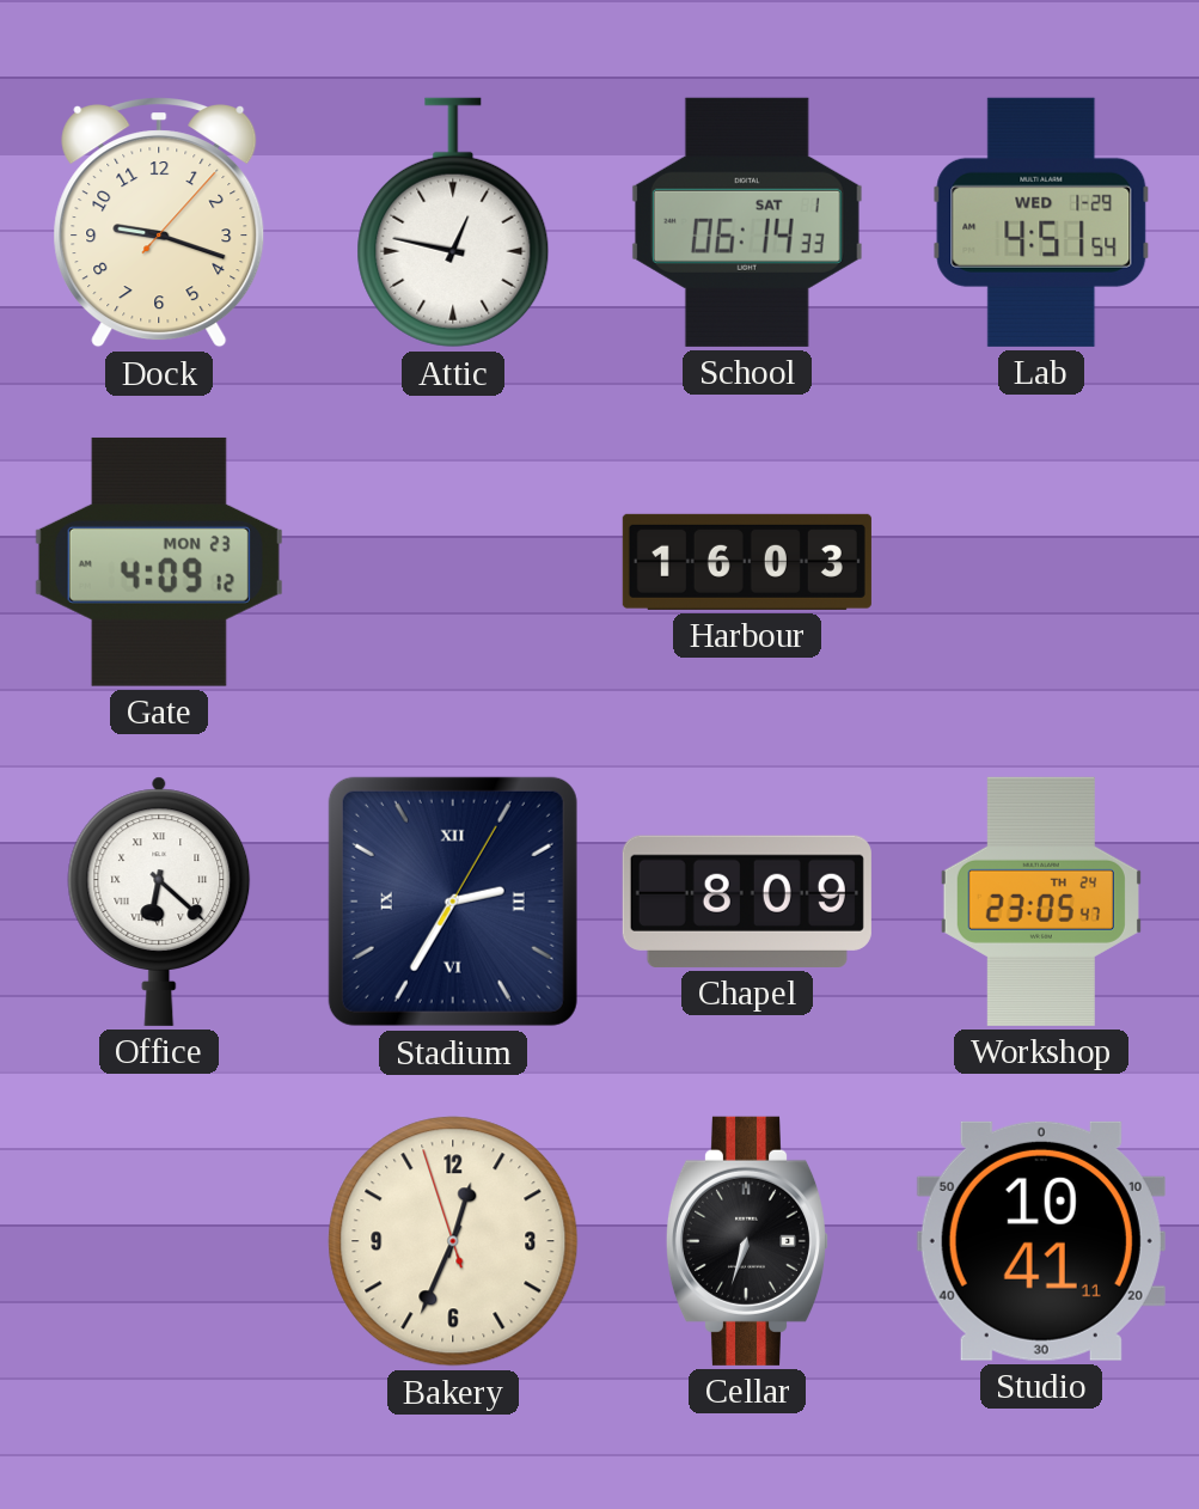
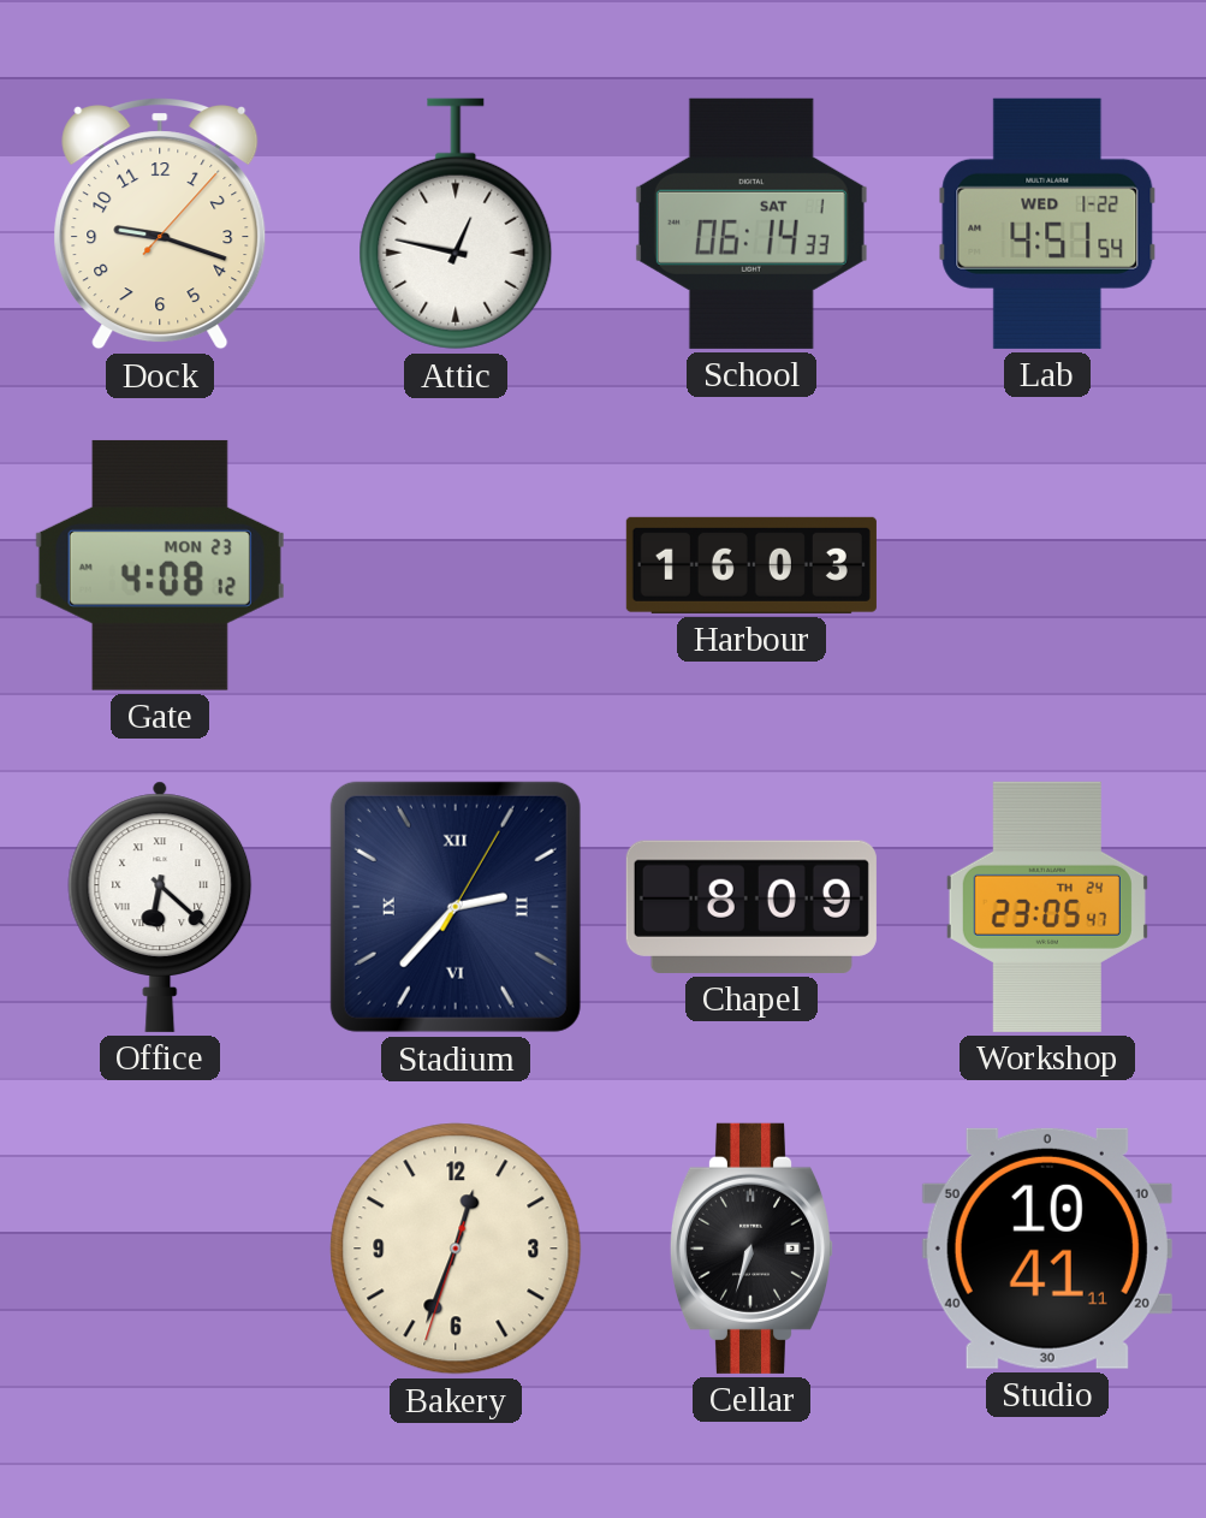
Lab date: WED 1-29 -> WED 1-22
Gate: 4:09 -> 4:08
Stadium: 2:35 -> 2:37
Bakery: 12:33:57 -> 12:33:33
